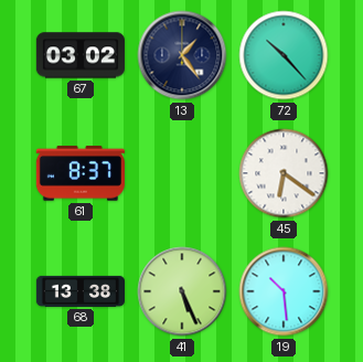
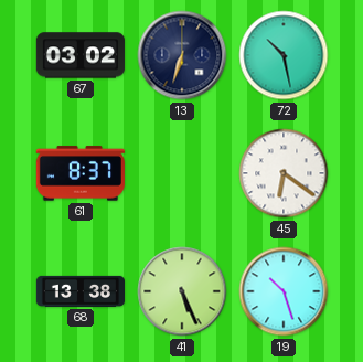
13: 1:24 -> 6:33
72: 10:23 -> 10:28
19: 10:29 -> 10:27
